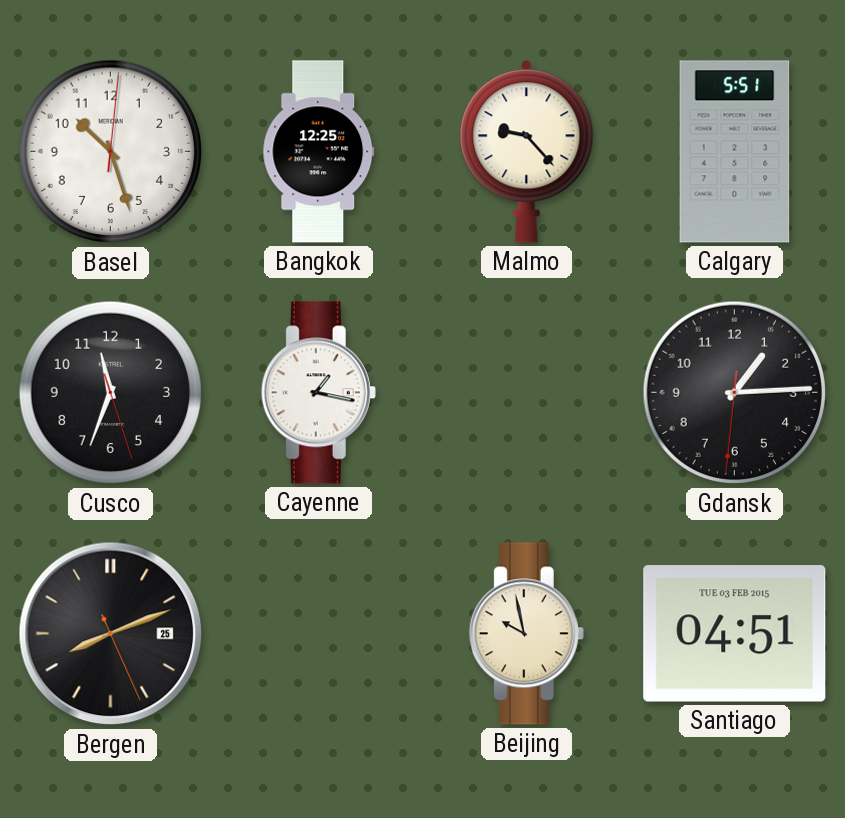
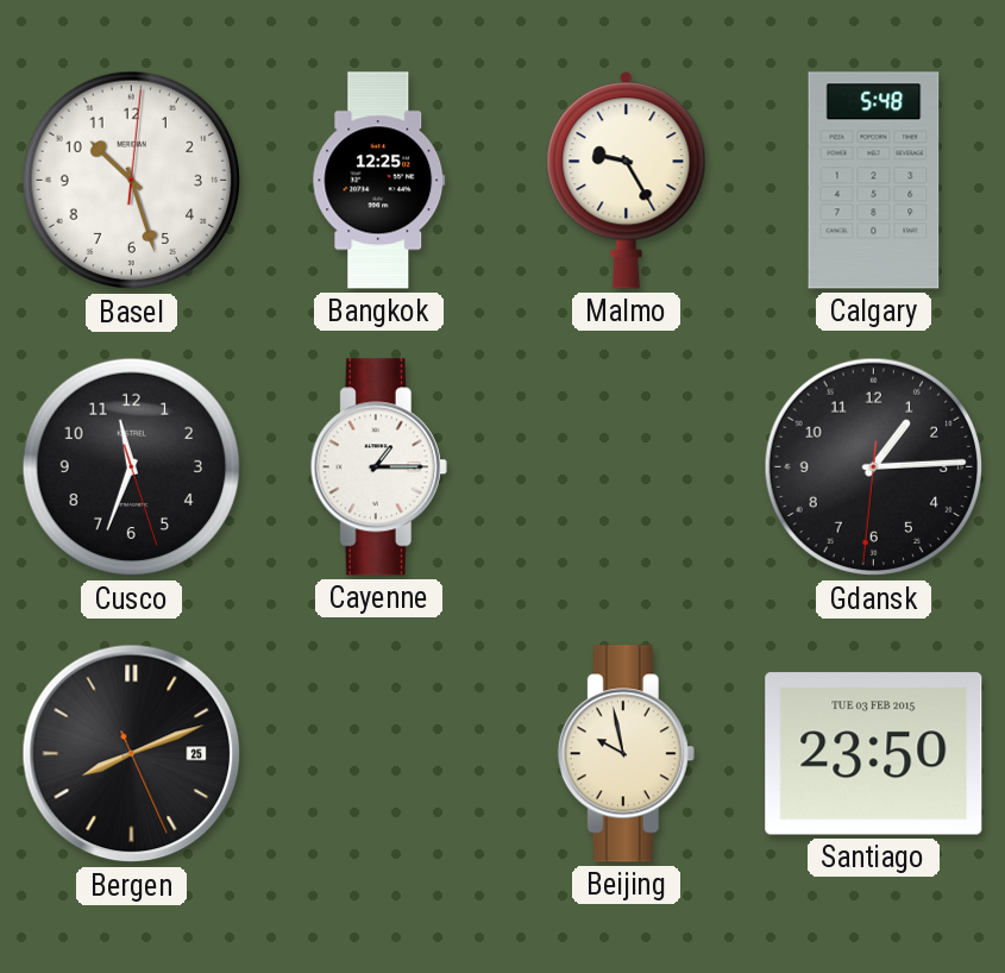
Malmo: 9:23 -> 9:25
Calgary: 5:51 -> 5:48
Cayenne: 1:17 -> 1:15
Santiago: 04:51 -> 23:50
